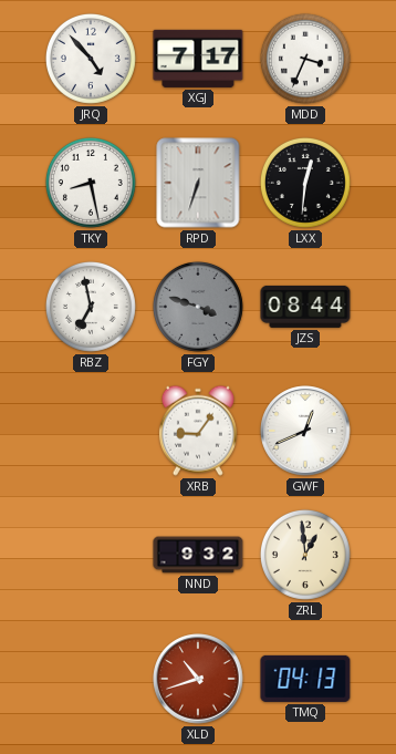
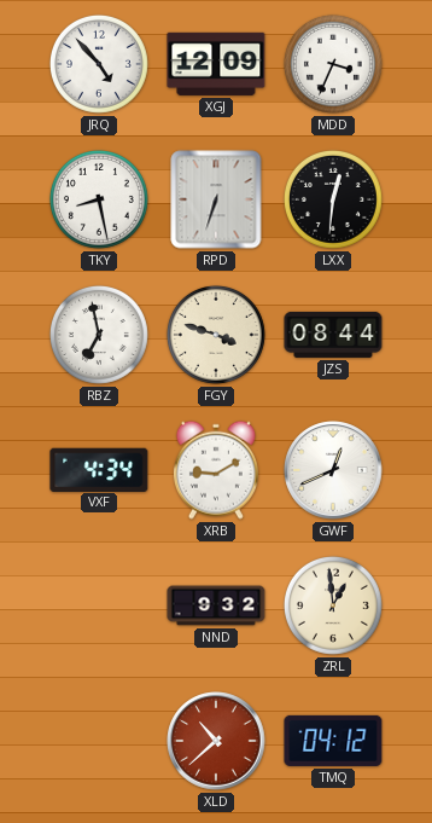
XGJ: 7:17 -> 12:09
FGY dial: grey -> cream
VXF: none -> 4:34
XRB: 9:06 -> 9:10
XLD: 10:42 -> 10:38
TMQ: 04:13 -> 04:12
